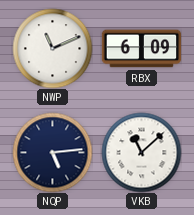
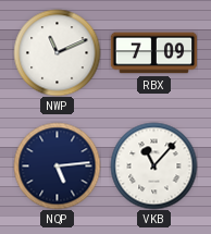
RBX: 6:09 -> 7:09
VKB: 11:08 -> 11:07
